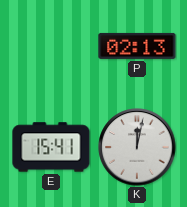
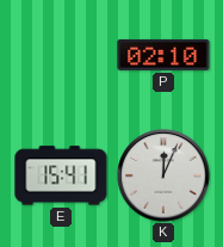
P: 02:13 -> 02:10
K: 12:02 -> 12:04
